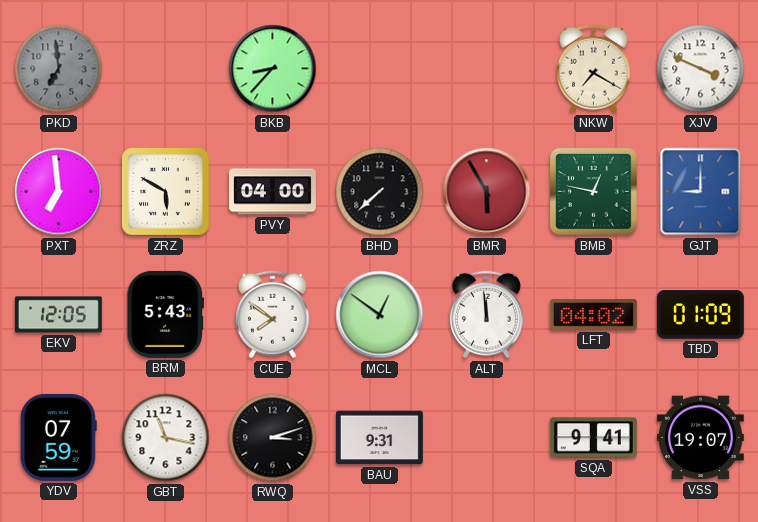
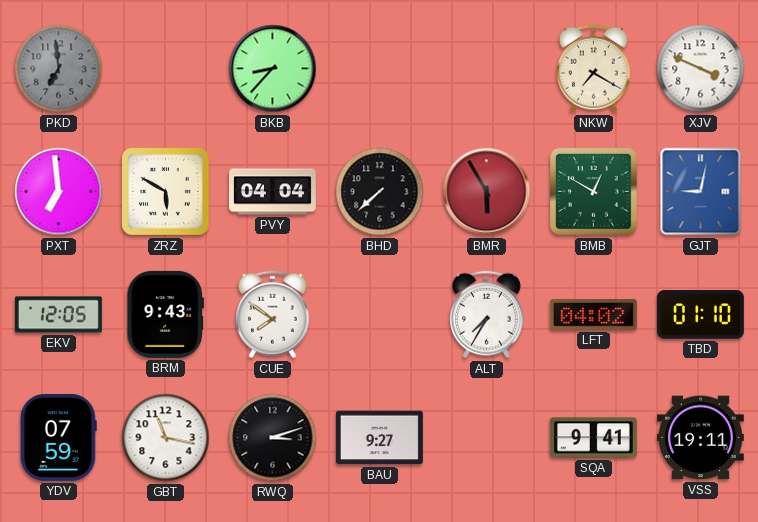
PVY: 04:00 -> 04:04
BMB: 12:47 -> 12:50
GJT: 9:00 -> 9:02
BRM: 5:43 -> 9:43
MCL: 12:51 -> none
ALT: 11:59 -> 7:35
TBD: 01:09 -> 01:10
BAU: 9:31 -> 9:27
VSS: 19:07 -> 19:11
